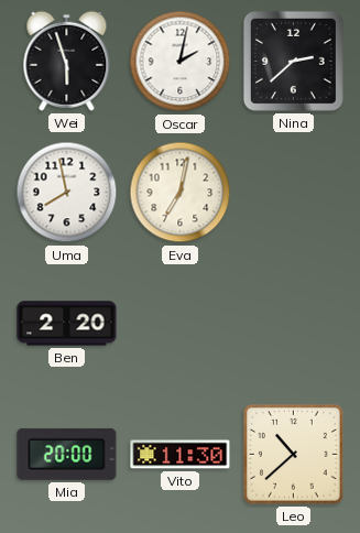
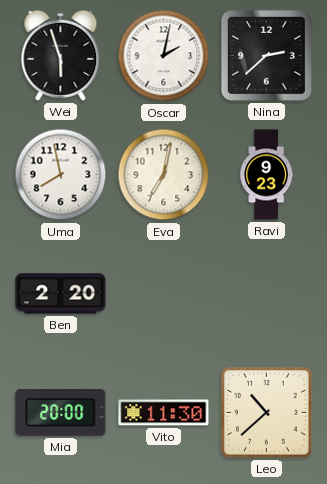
Ravi: none -> 9:23
